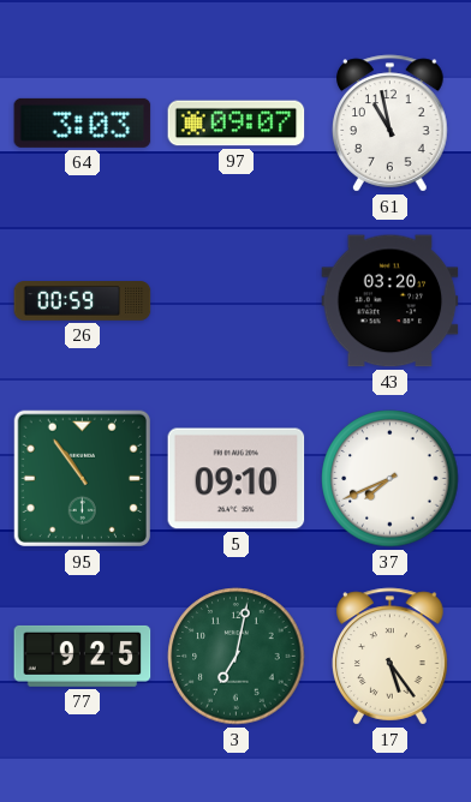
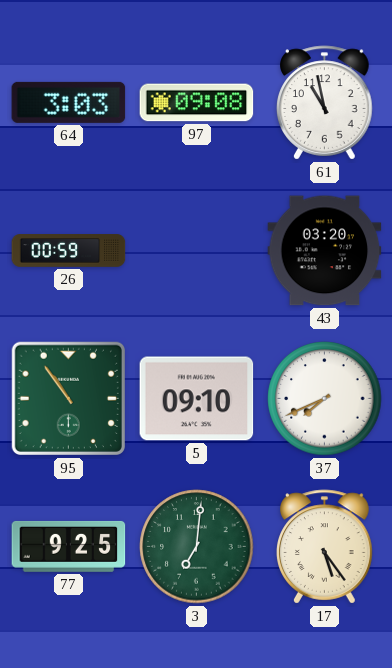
97: 09:07 -> 09:08
3: 7:02 -> 7:01
